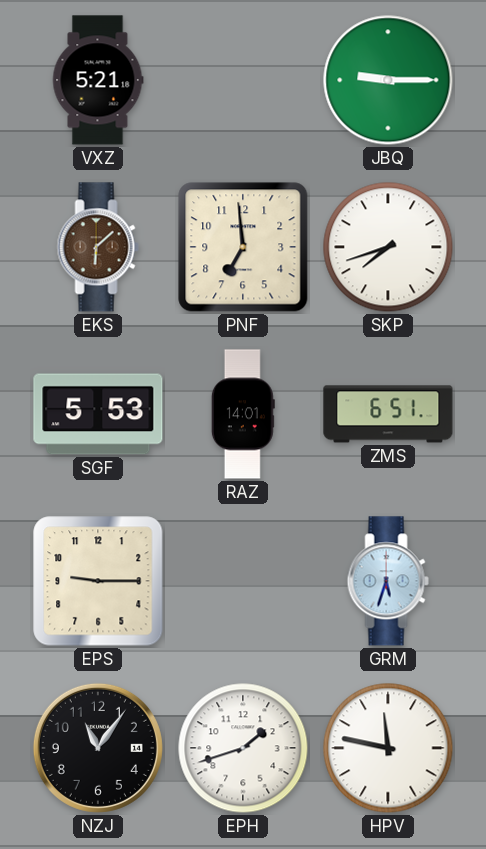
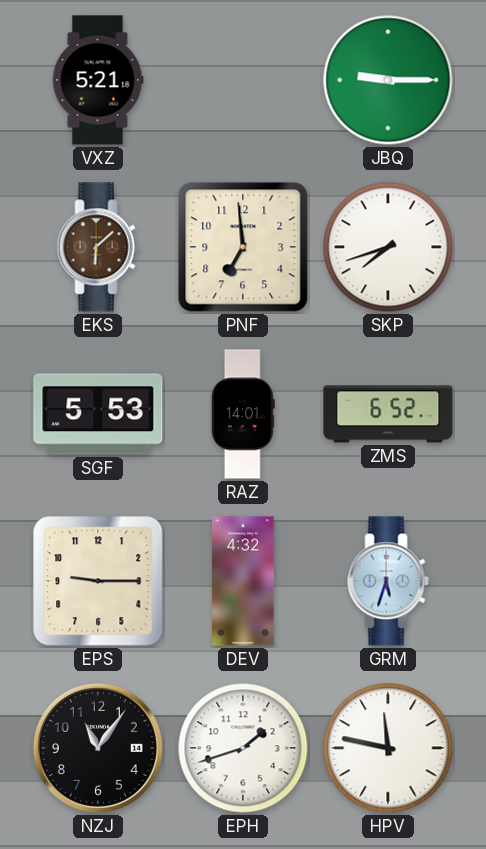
ZMS: 6:51 -> 6:52
DEV: none -> 4:32
